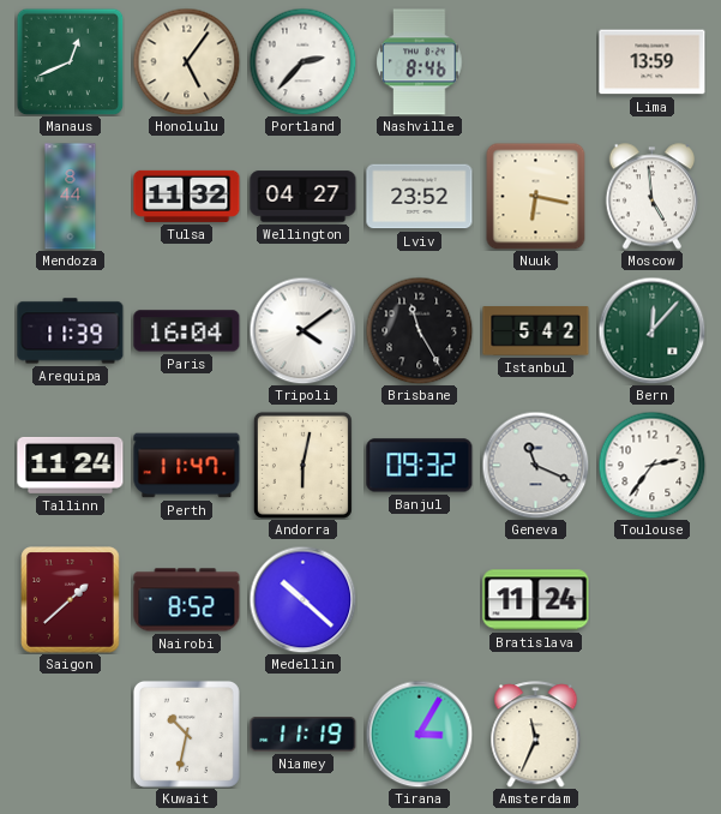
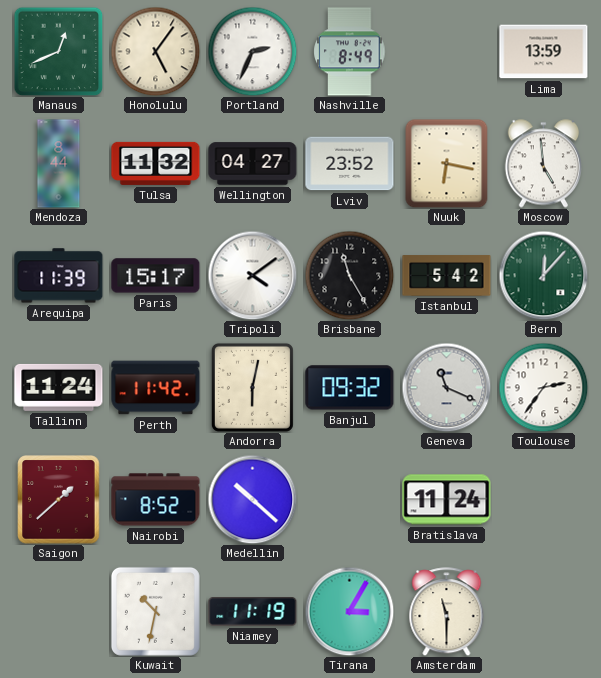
Portland: 2:37 -> 2:34
Nashville: 8:46 -> 8:49
Paris: 16:04 -> 15:17
Perth: 11:47 -> 11:42
Amsterdam: 11:34 -> 11:30
